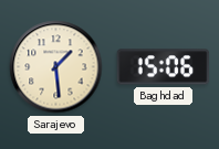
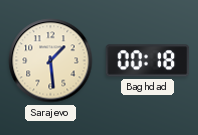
Baghdad: 15:06 -> 00:18
